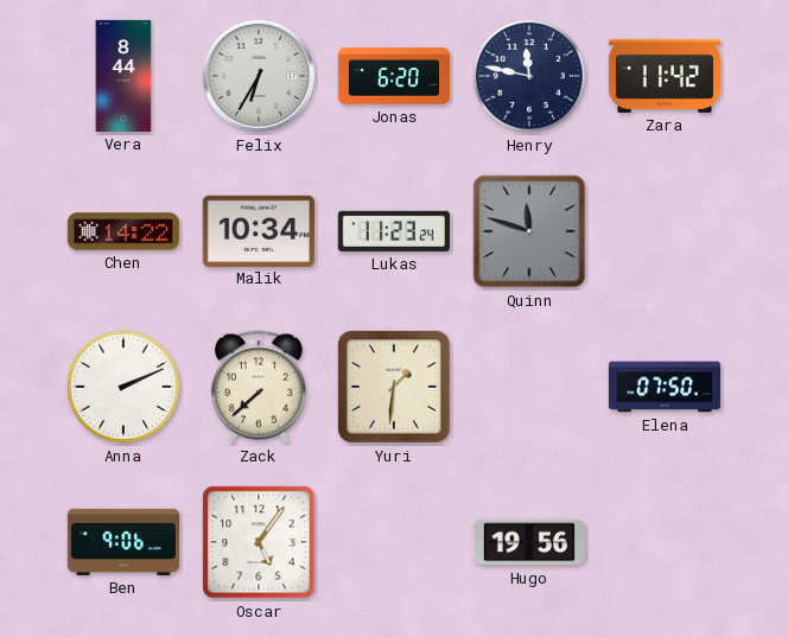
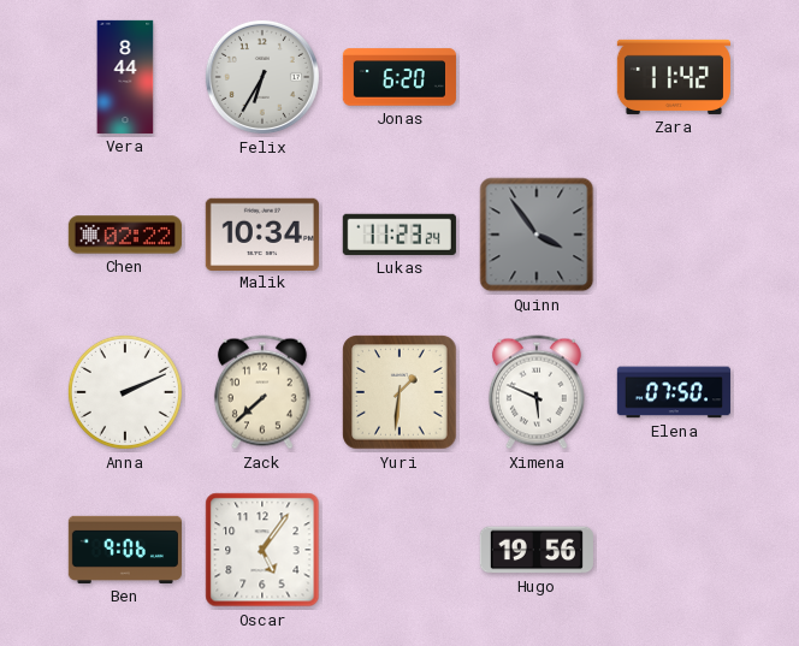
Henry: 11:47 -> none
Chen: 14:22 -> 02:22
Quinn: 11:48 -> 3:54
Ximena: none -> 5:49
